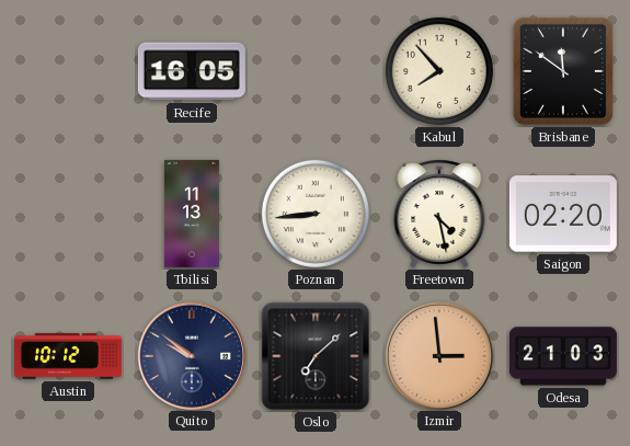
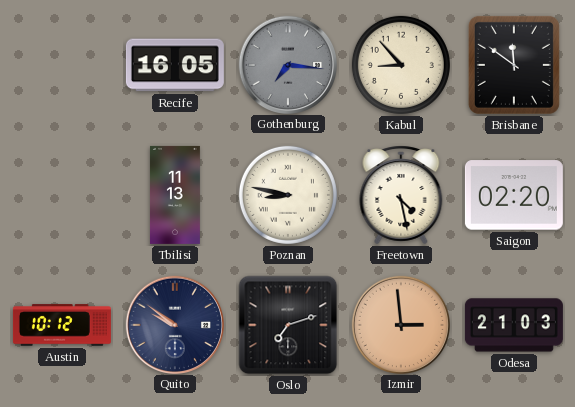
Gothenburg: none -> 7:16
Kabul: 7:53 -> 8:53
Poznan: 8:44 -> 8:47
Oslo: 7:08 -> 7:12
